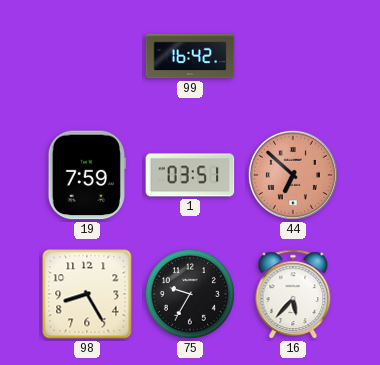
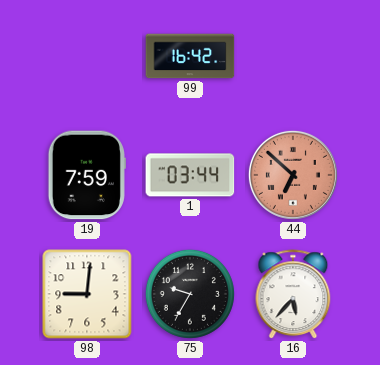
1: 03:51 -> 03:44
98: 8:25 -> 9:01
